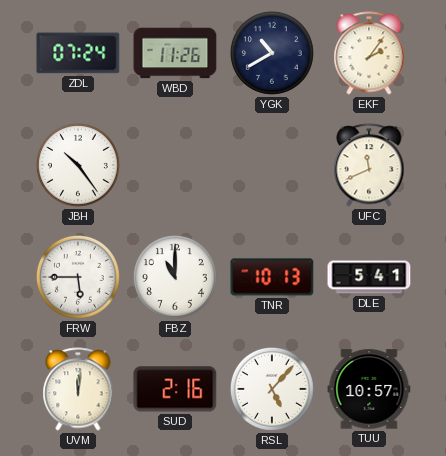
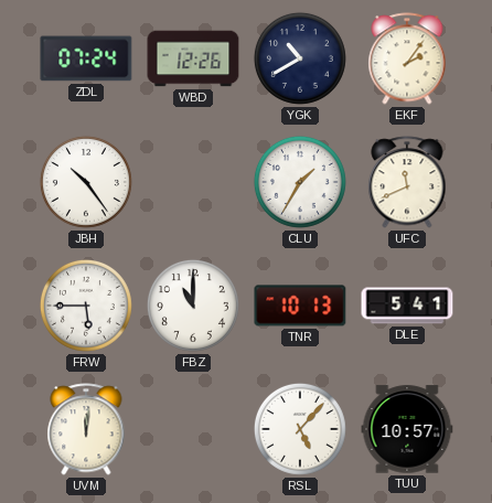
WBD: 11:26 -> 12:26
CLU: none -> 1:35
SUD: 2:16 -> none
